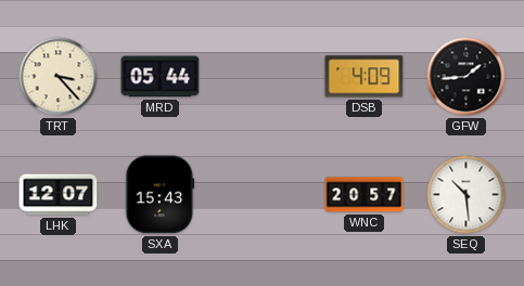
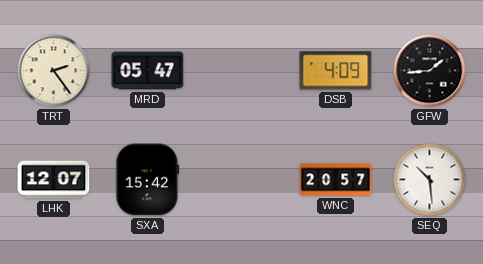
TRT: 3:23 -> 2:24
MRD: 05:44 -> 05:47
SXA: 15:43 -> 15:42
